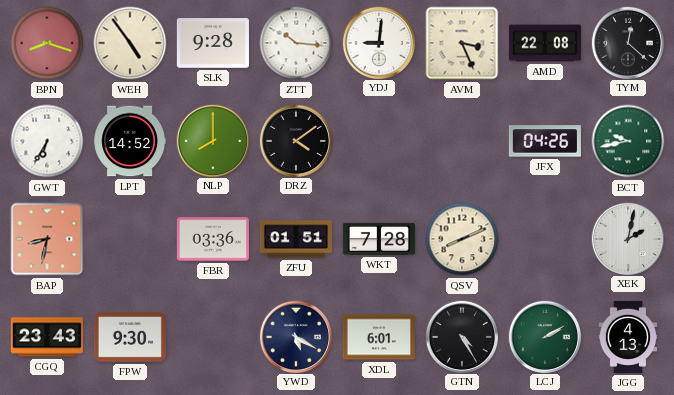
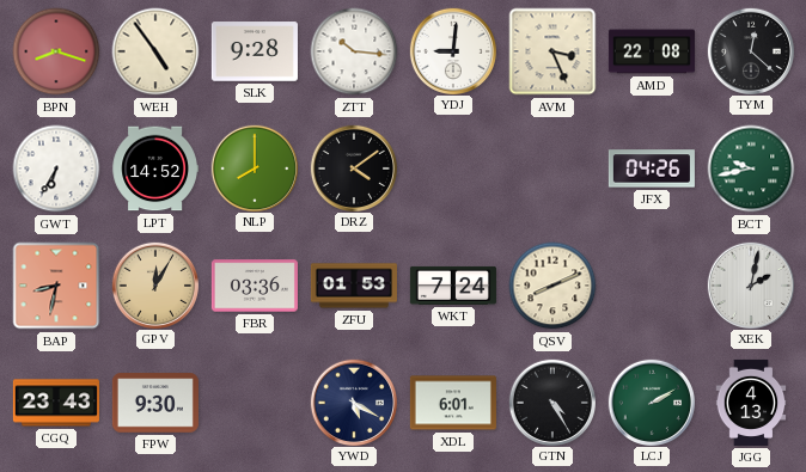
GPV: none -> 12:05
ZFU: 01:51 -> 01:53
WKT: 7:28 -> 7:24
